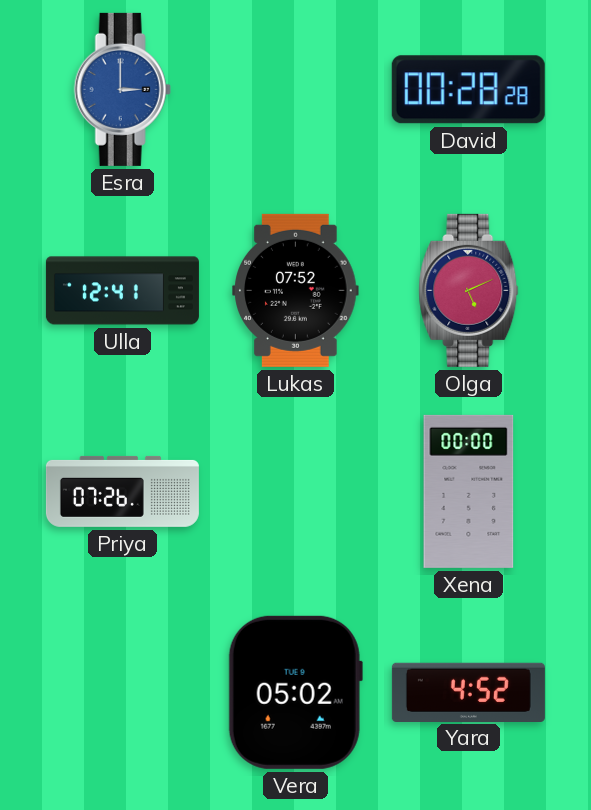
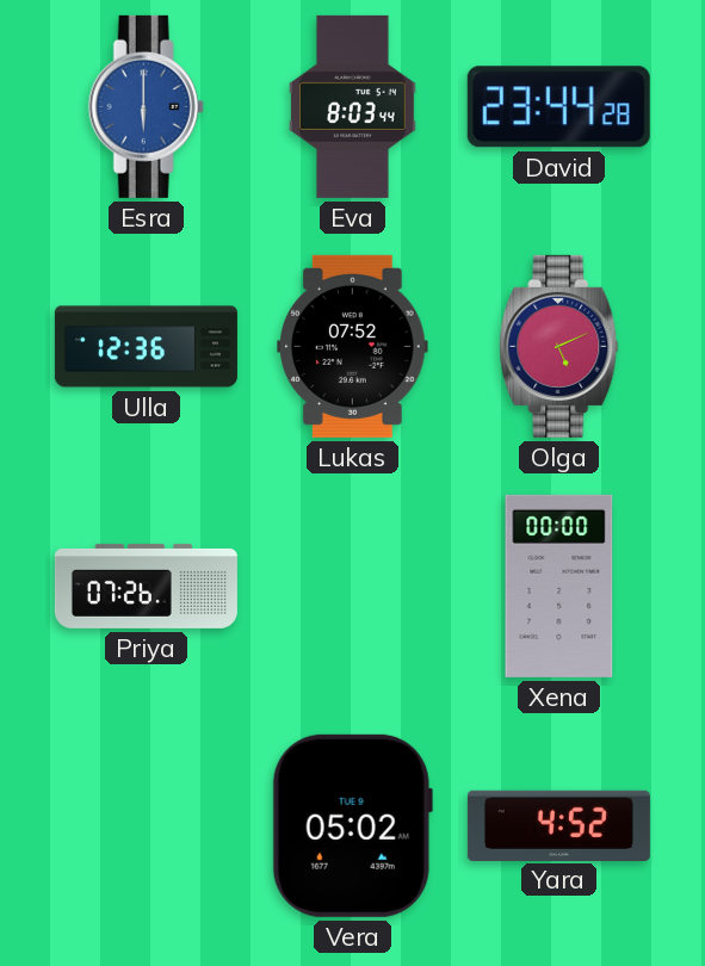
Esra: 3:00 -> 6:00
Eva: none -> 8:03
David: 00:28 -> 23:44
Ulla: 12:41 -> 12:36
